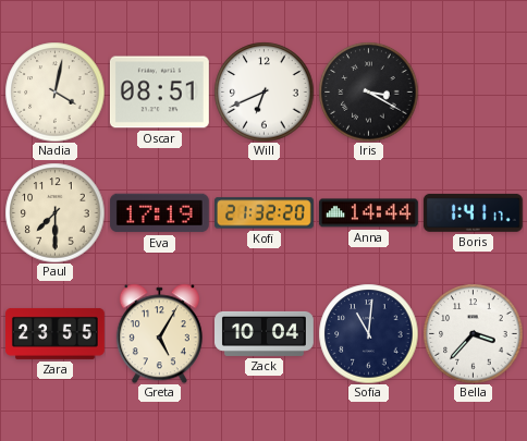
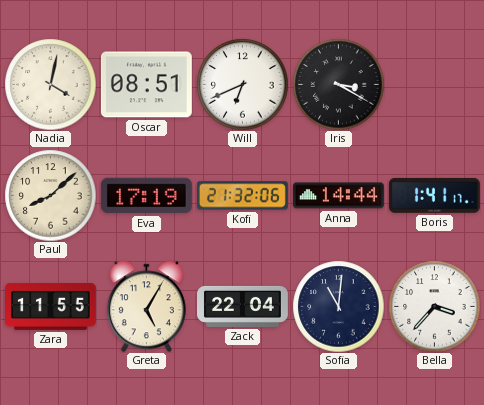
Paul: 7:30 -> 8:08
Kofi: 21:32:20 -> 21:32:06
Zara: 23:55 -> 11:55
Zack: 10:04 -> 22:04
